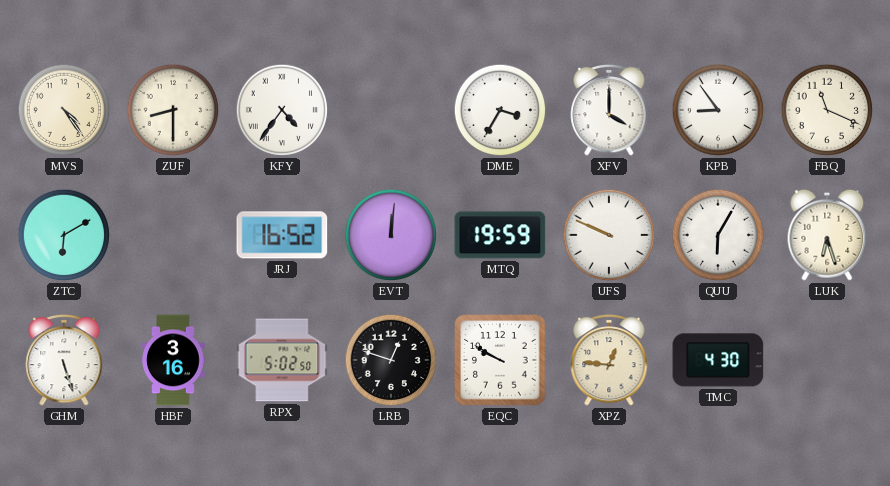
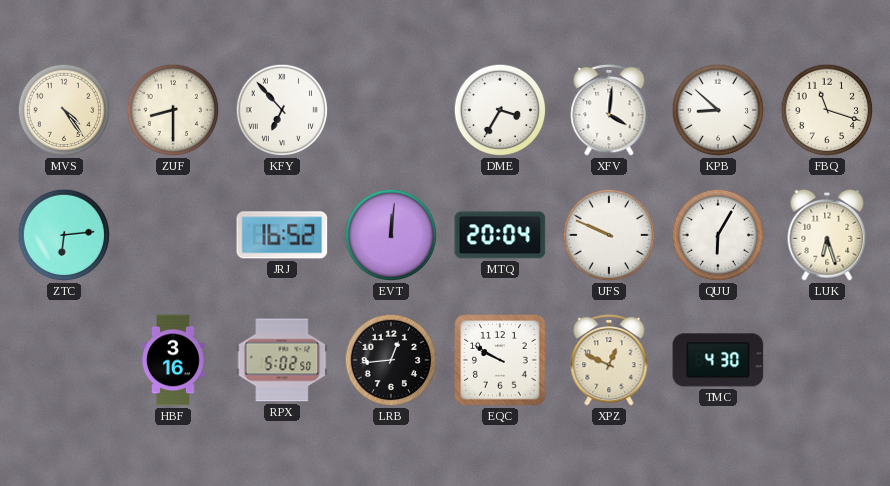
KFY: 4:36 -> 6:53
XFV: 4:00 -> 4:01
KPB: 8:54 -> 8:52
FBQ: 11:19 -> 11:18
ZTC: 6:10 -> 6:14
MTQ: 19:59 -> 20:04
GHM: 5:27 -> none
LRB: 12:48 -> 12:44
XPZ: 12:46 -> 12:49
